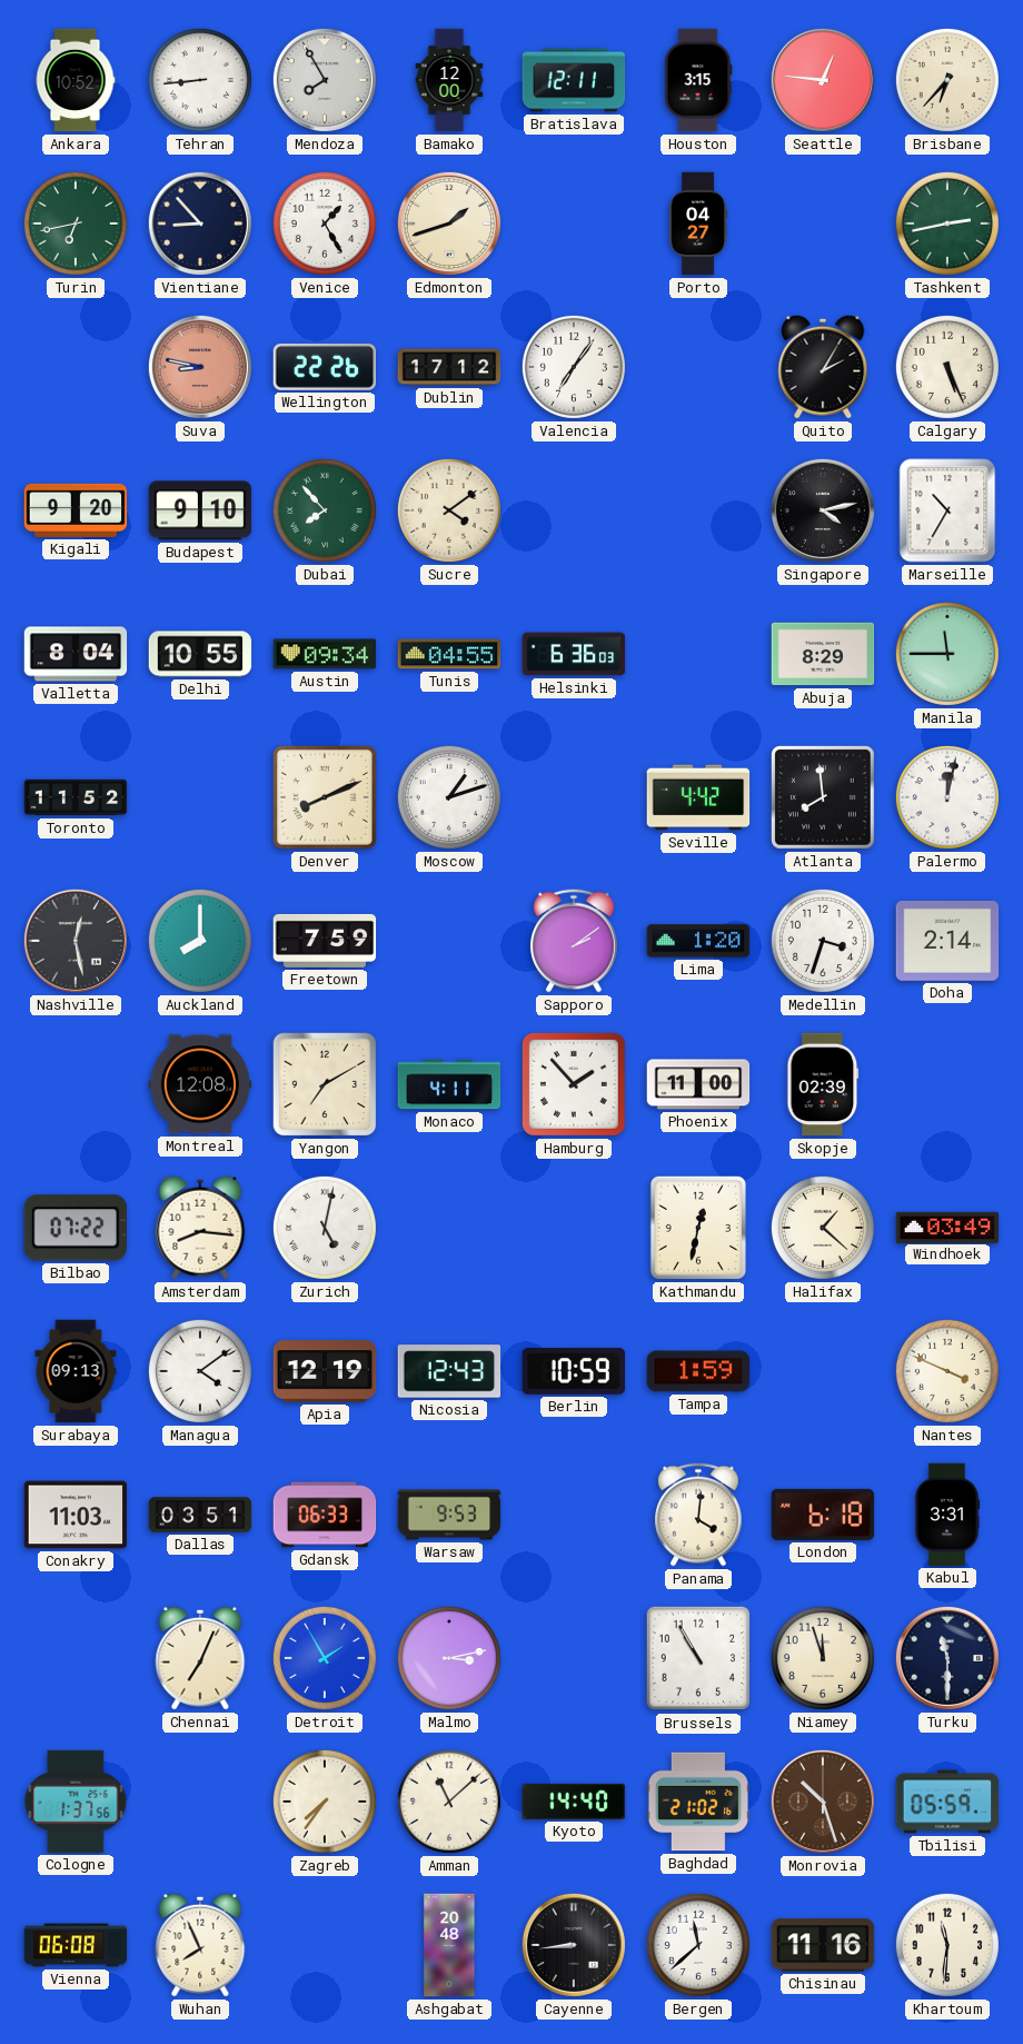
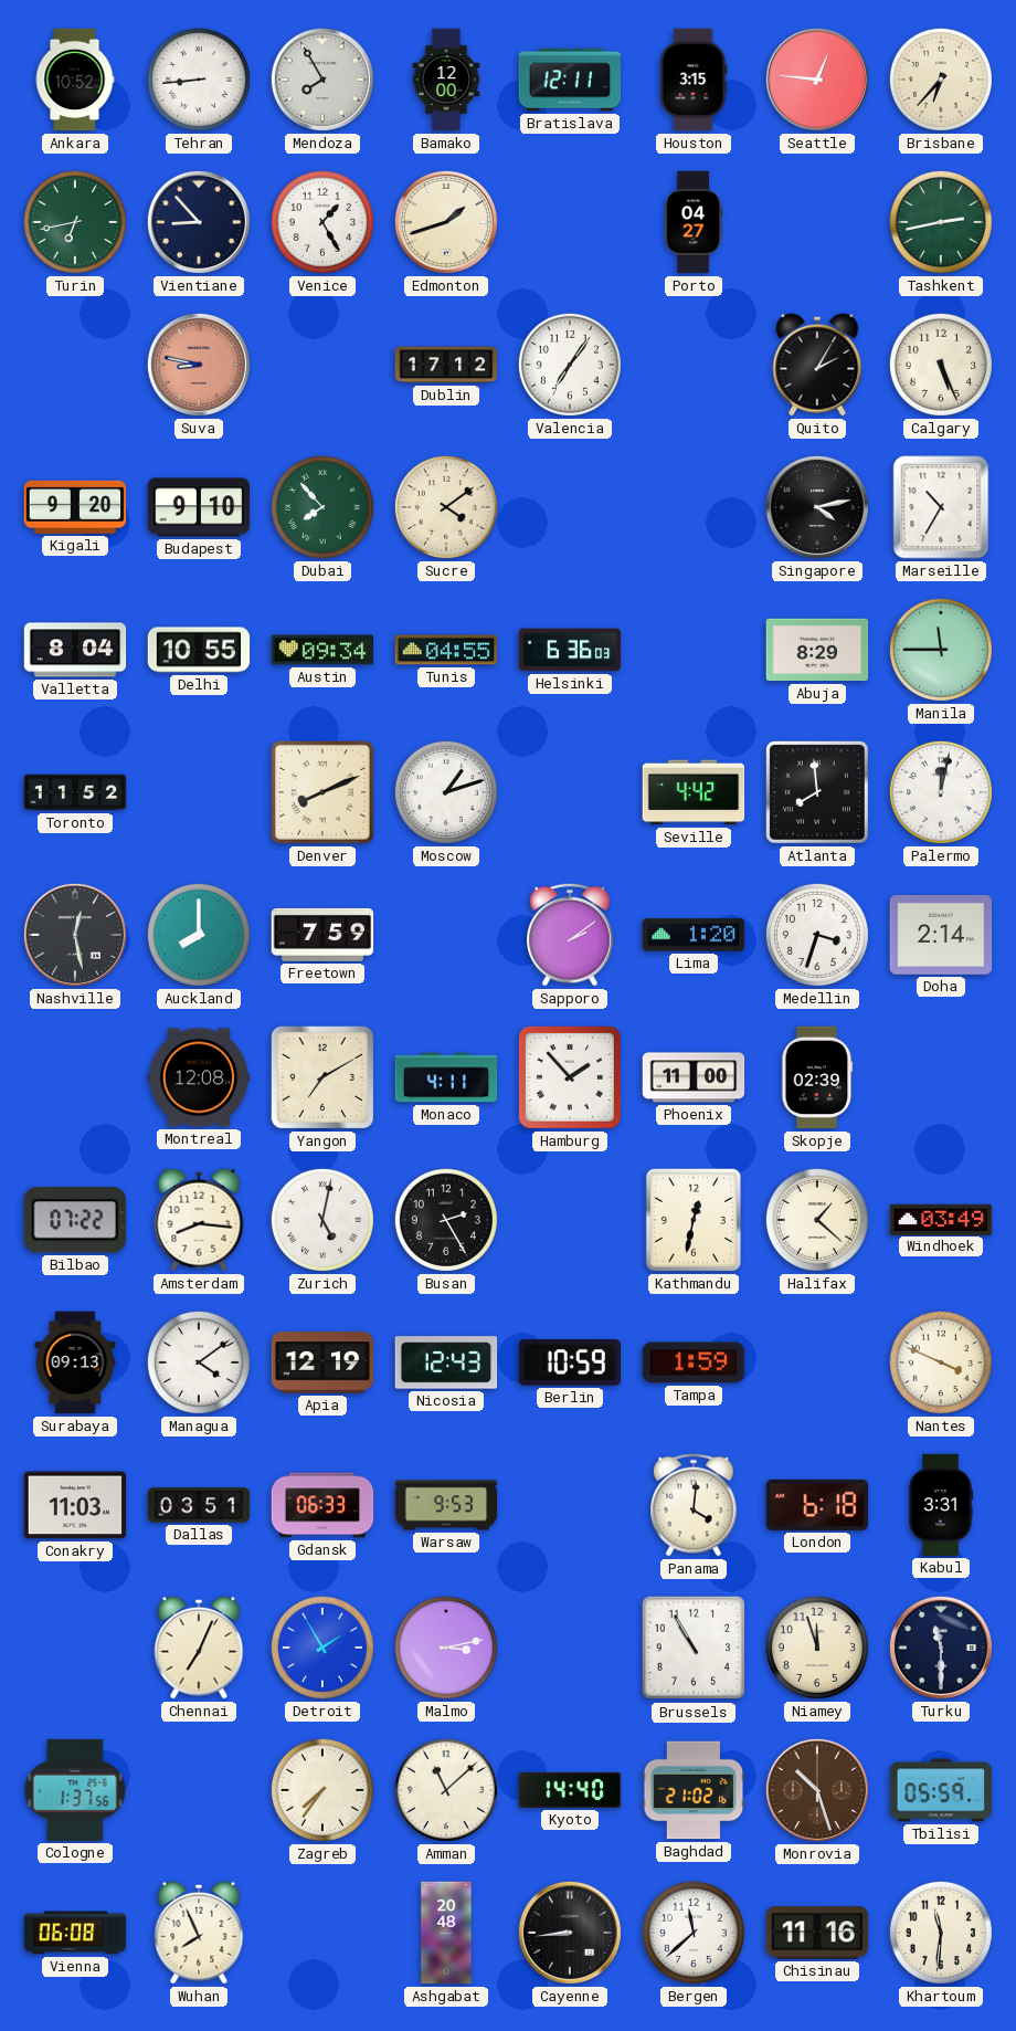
Wellington: 22:26 -> none
Busan: none -> 2:25
